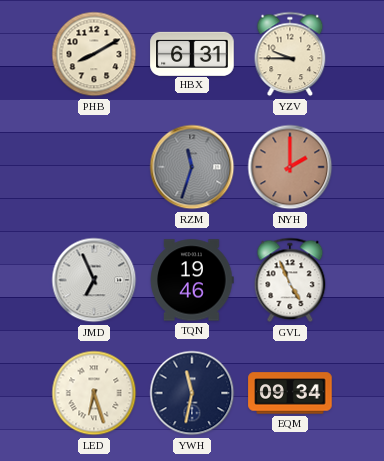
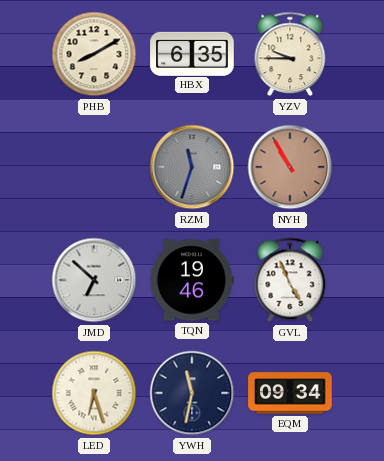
HBX: 6:31 -> 6:35
NYH: 2:00 -> 10:55
JMD: 6:56 -> 6:52
